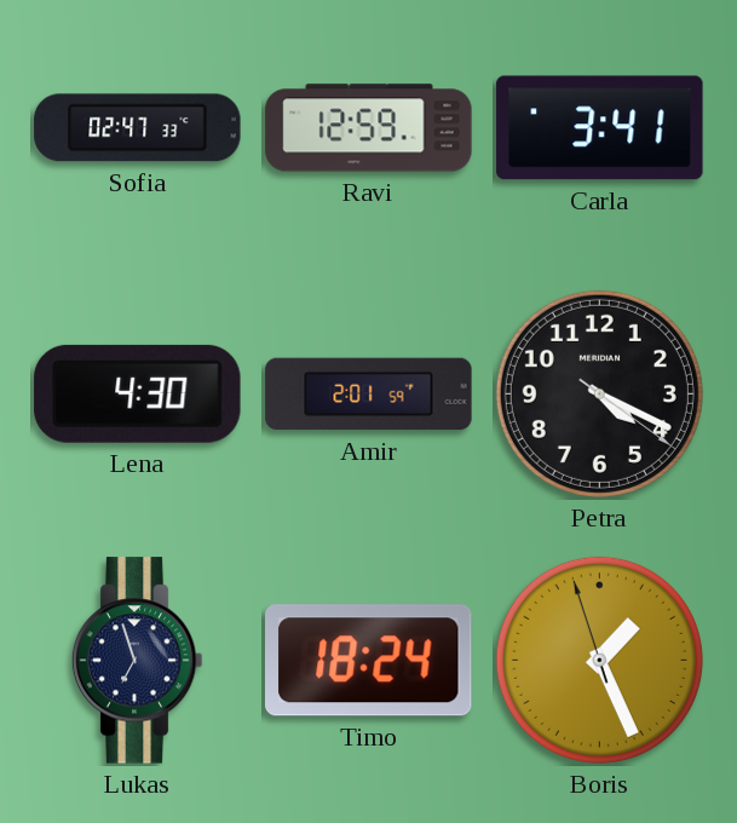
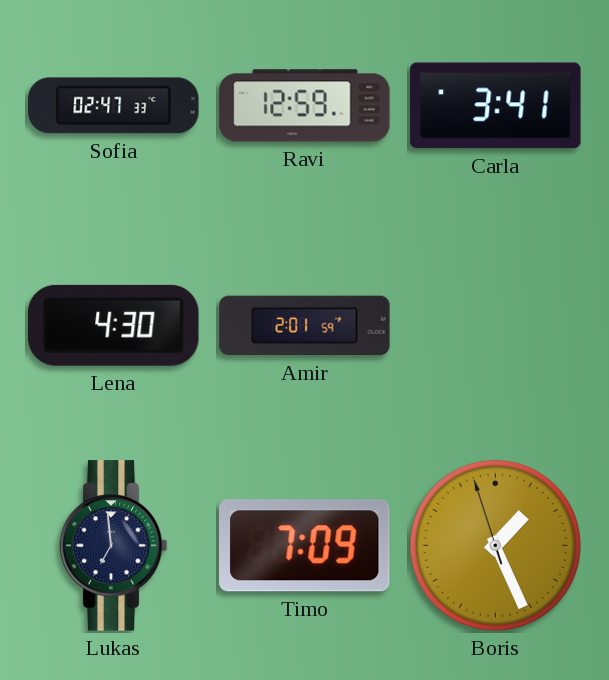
Petra: 4:19 -> none
Lukas: 6:57 -> 6:59
Timo: 18:24 -> 7:09
